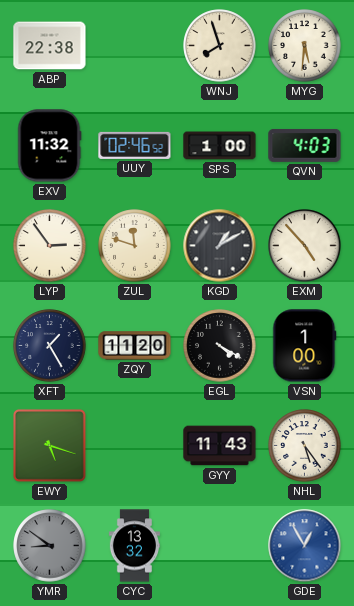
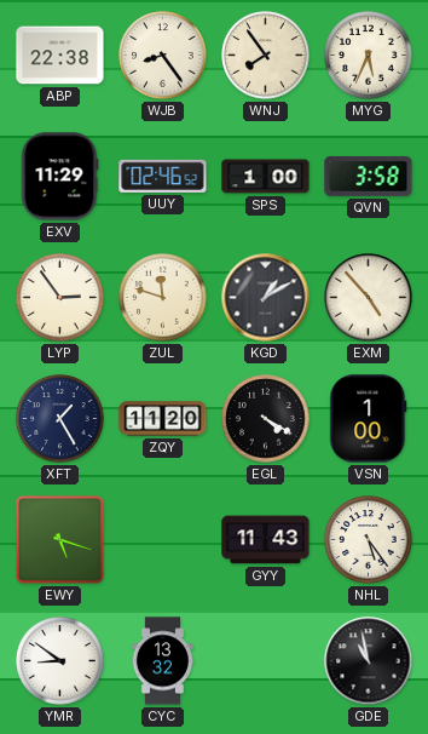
WJB: none -> 8:24
WNJ: 7:57 -> 7:54
MYG: 5:31 -> 5:34
EXV: 11:32 -> 11:29
QVN: 4:03 -> 3:58
YMR dial: grey -> white
GDE: 12:55 -> 10:58
GDE dial: blue -> black
